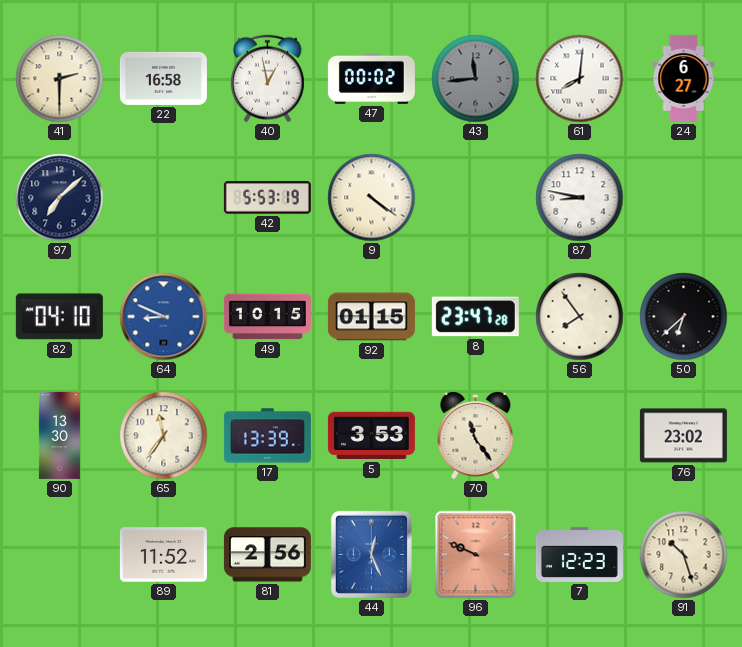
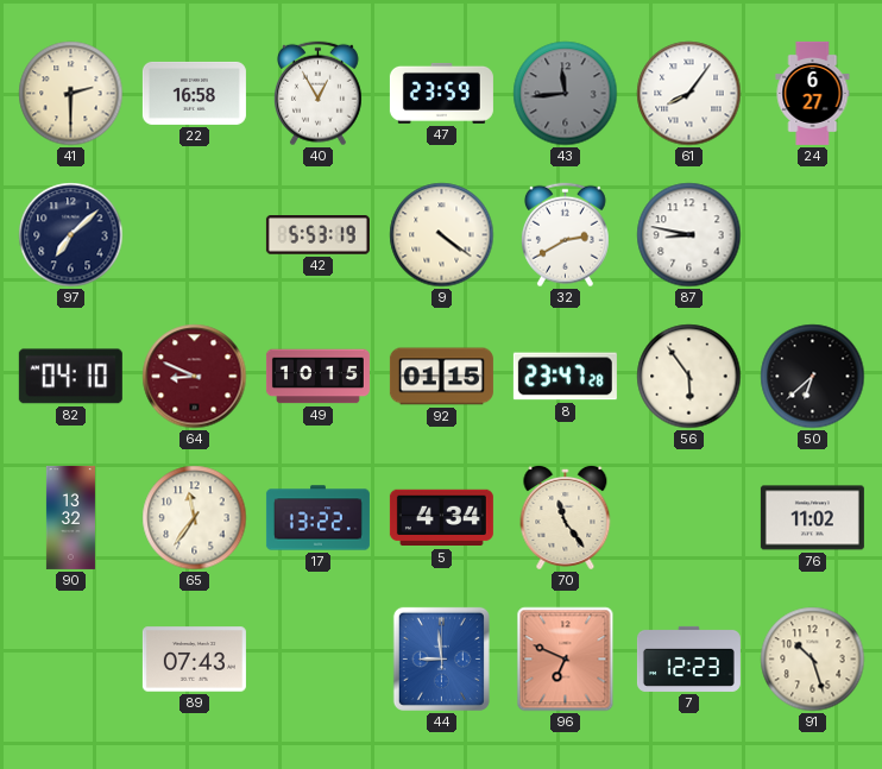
40: 12:58 -> 12:55
47: 00:02 -> 23:59
61: 8:01 -> 8:06
32: none -> 2:40
64 dial: blue -> burgundy
56: 7:54 -> 5:54
90: 13:30 -> 13:32
17: 13:39 -> 13:22
5: 3:53 -> 4:34
76: 23:02 -> 11:02
89: 11:52 -> 07:43
81: 2:56 -> none
44: 12:26 -> 8:59
96: 9:49 -> 6:49
